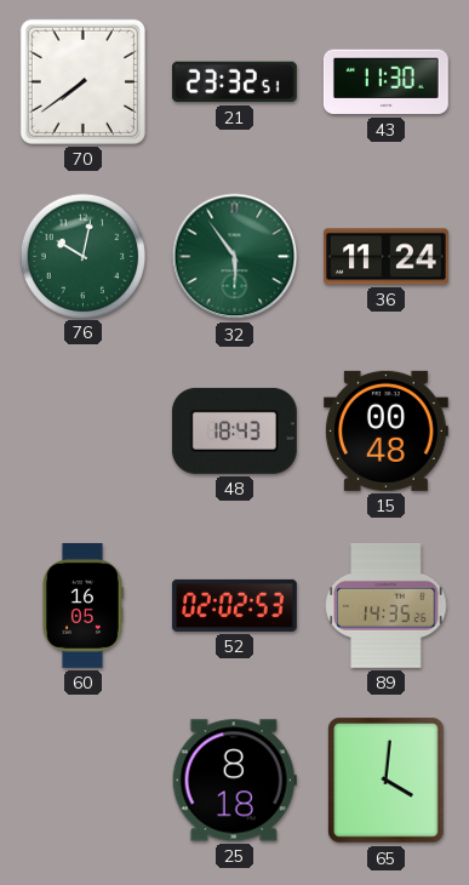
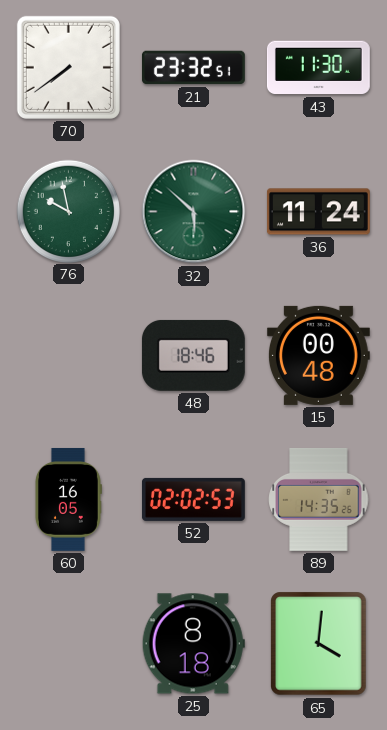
76: 10:02 -> 9:58
32: 5:54 -> 5:52
48: 18:43 -> 18:46
